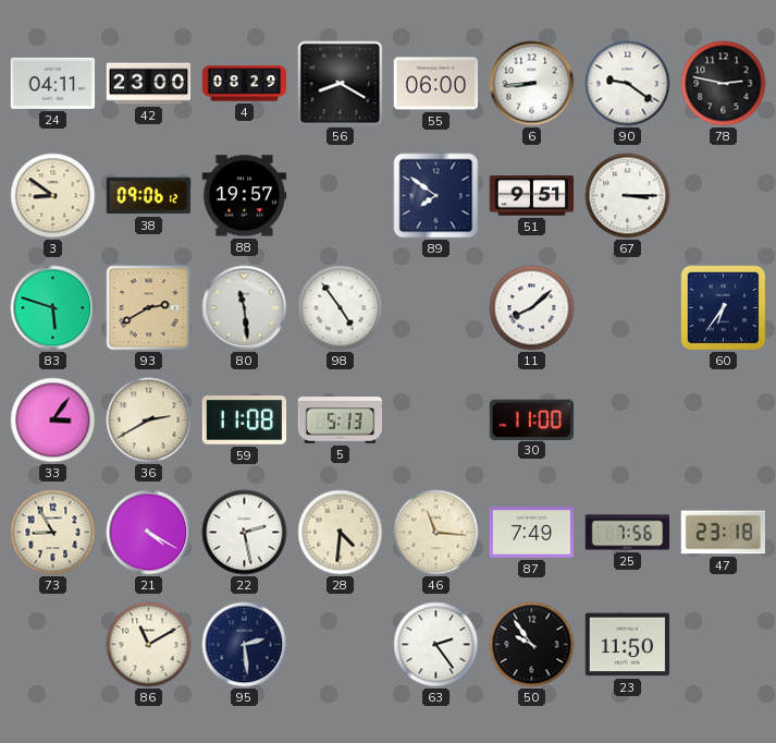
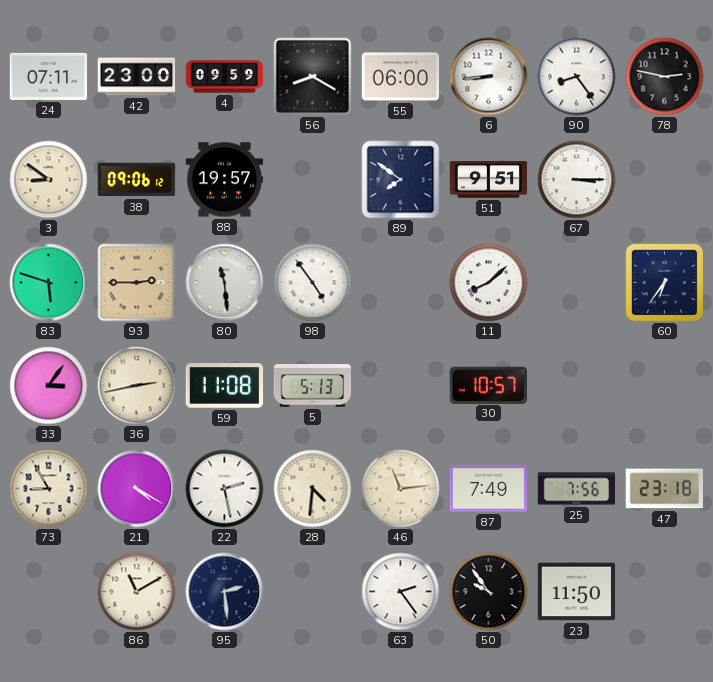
24: 04:11 -> 07:11
4: 08:29 -> 09:59
90: 9:21 -> 8:24
93: 2:40 -> 2:45
36: 2:40 -> 2:43
30: 11:00 -> 10:57
46: 11:16 -> 11:14
